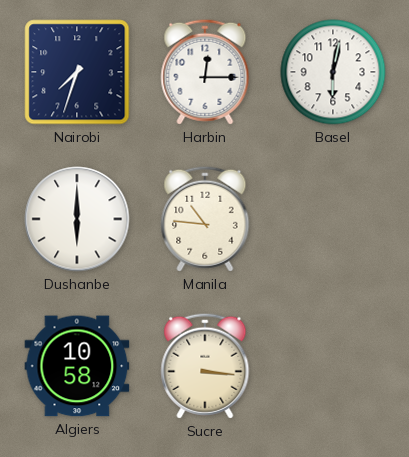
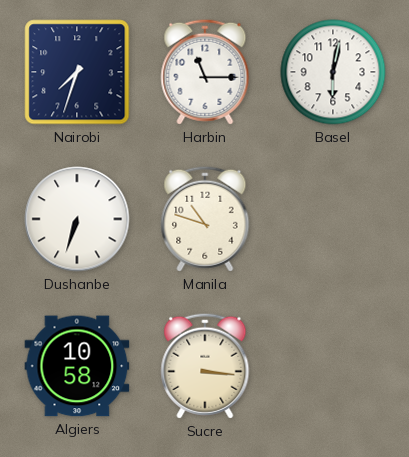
Harbin: 12:15 -> 11:15
Dushanbe: 6:00 -> 6:33
Manila: 10:46 -> 10:48
